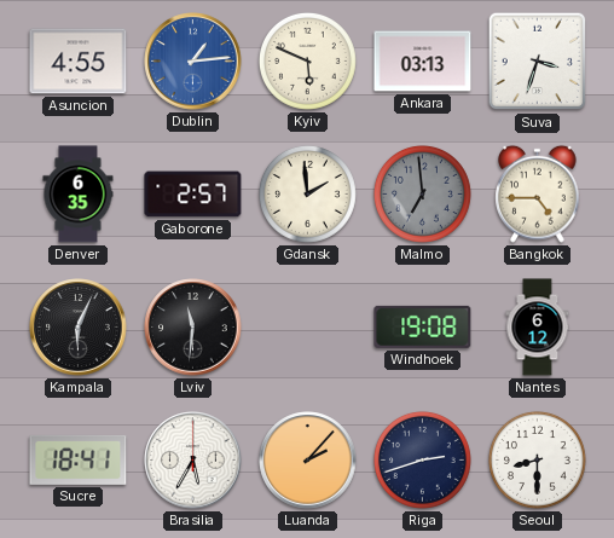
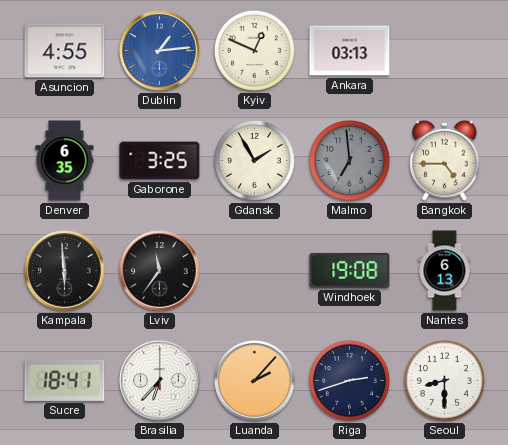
Kyiv: 5:49 -> 12:49
Suva: 3:33 -> none
Gaborone: 2:57 -> 3:25
Gdansk: 1:59 -> 1:55
Kampala: 6:04 -> 5:59
Lviv: 11:31 -> 11:36
Nantes: 6:12 -> 6:13
Brasilia: 5:35 -> 6:37
